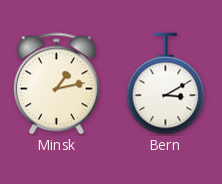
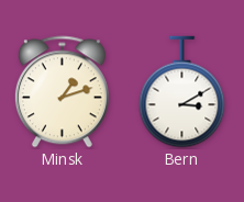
Minsk: 1:13 -> 1:12
